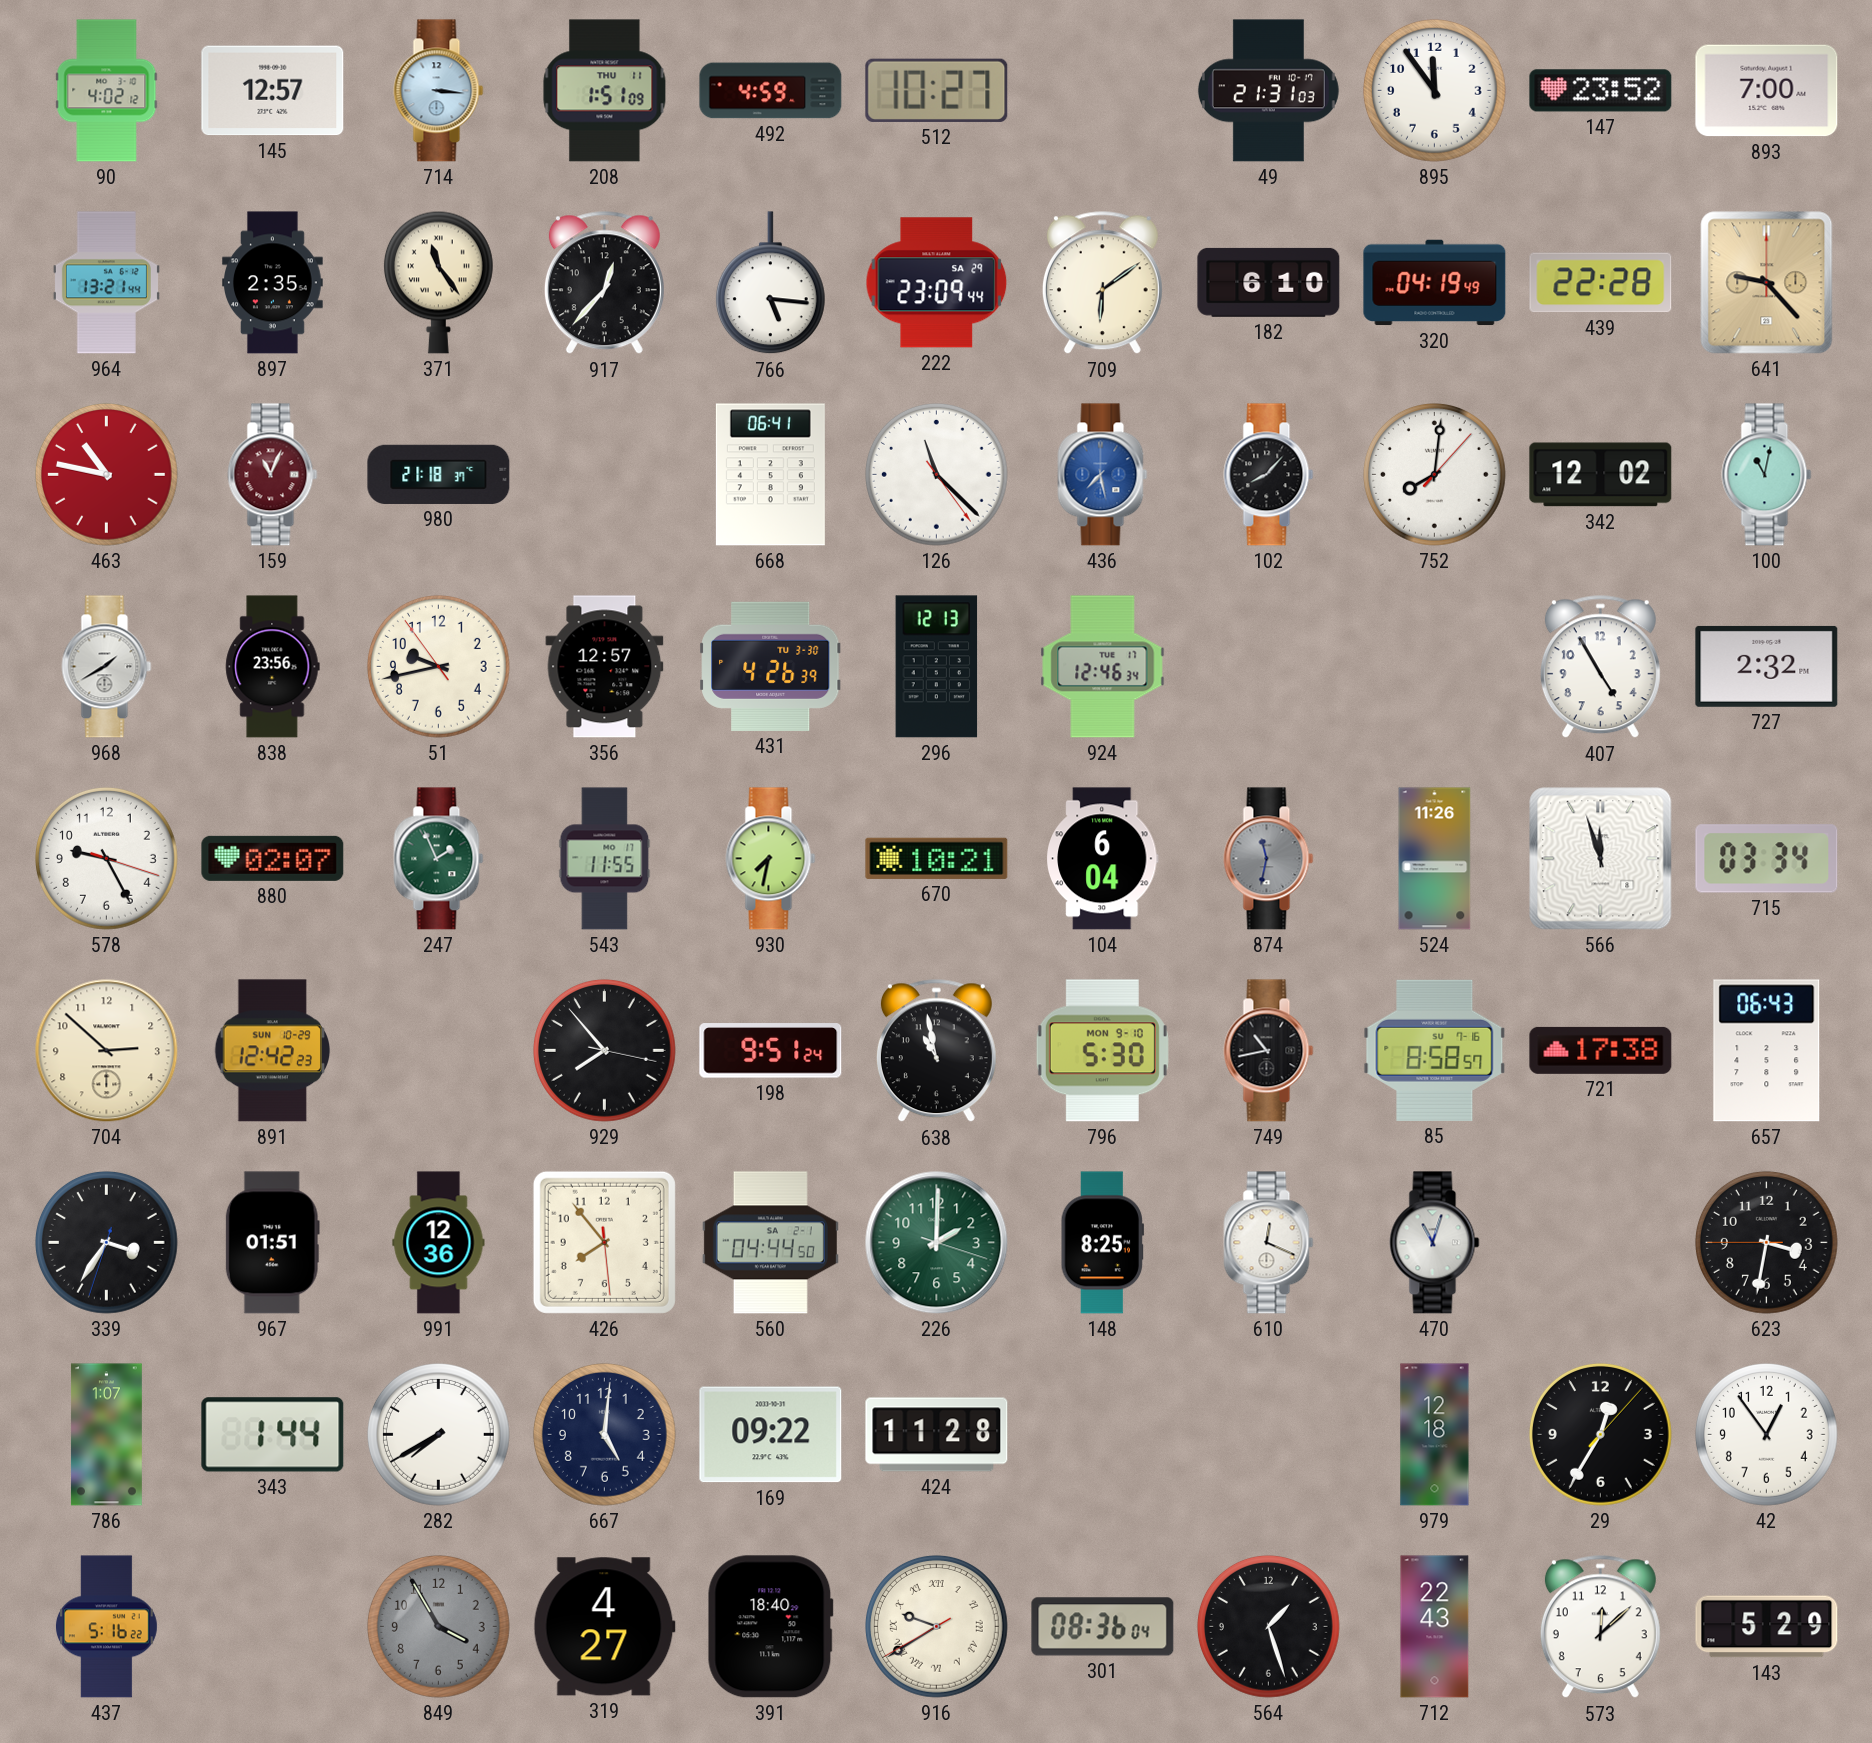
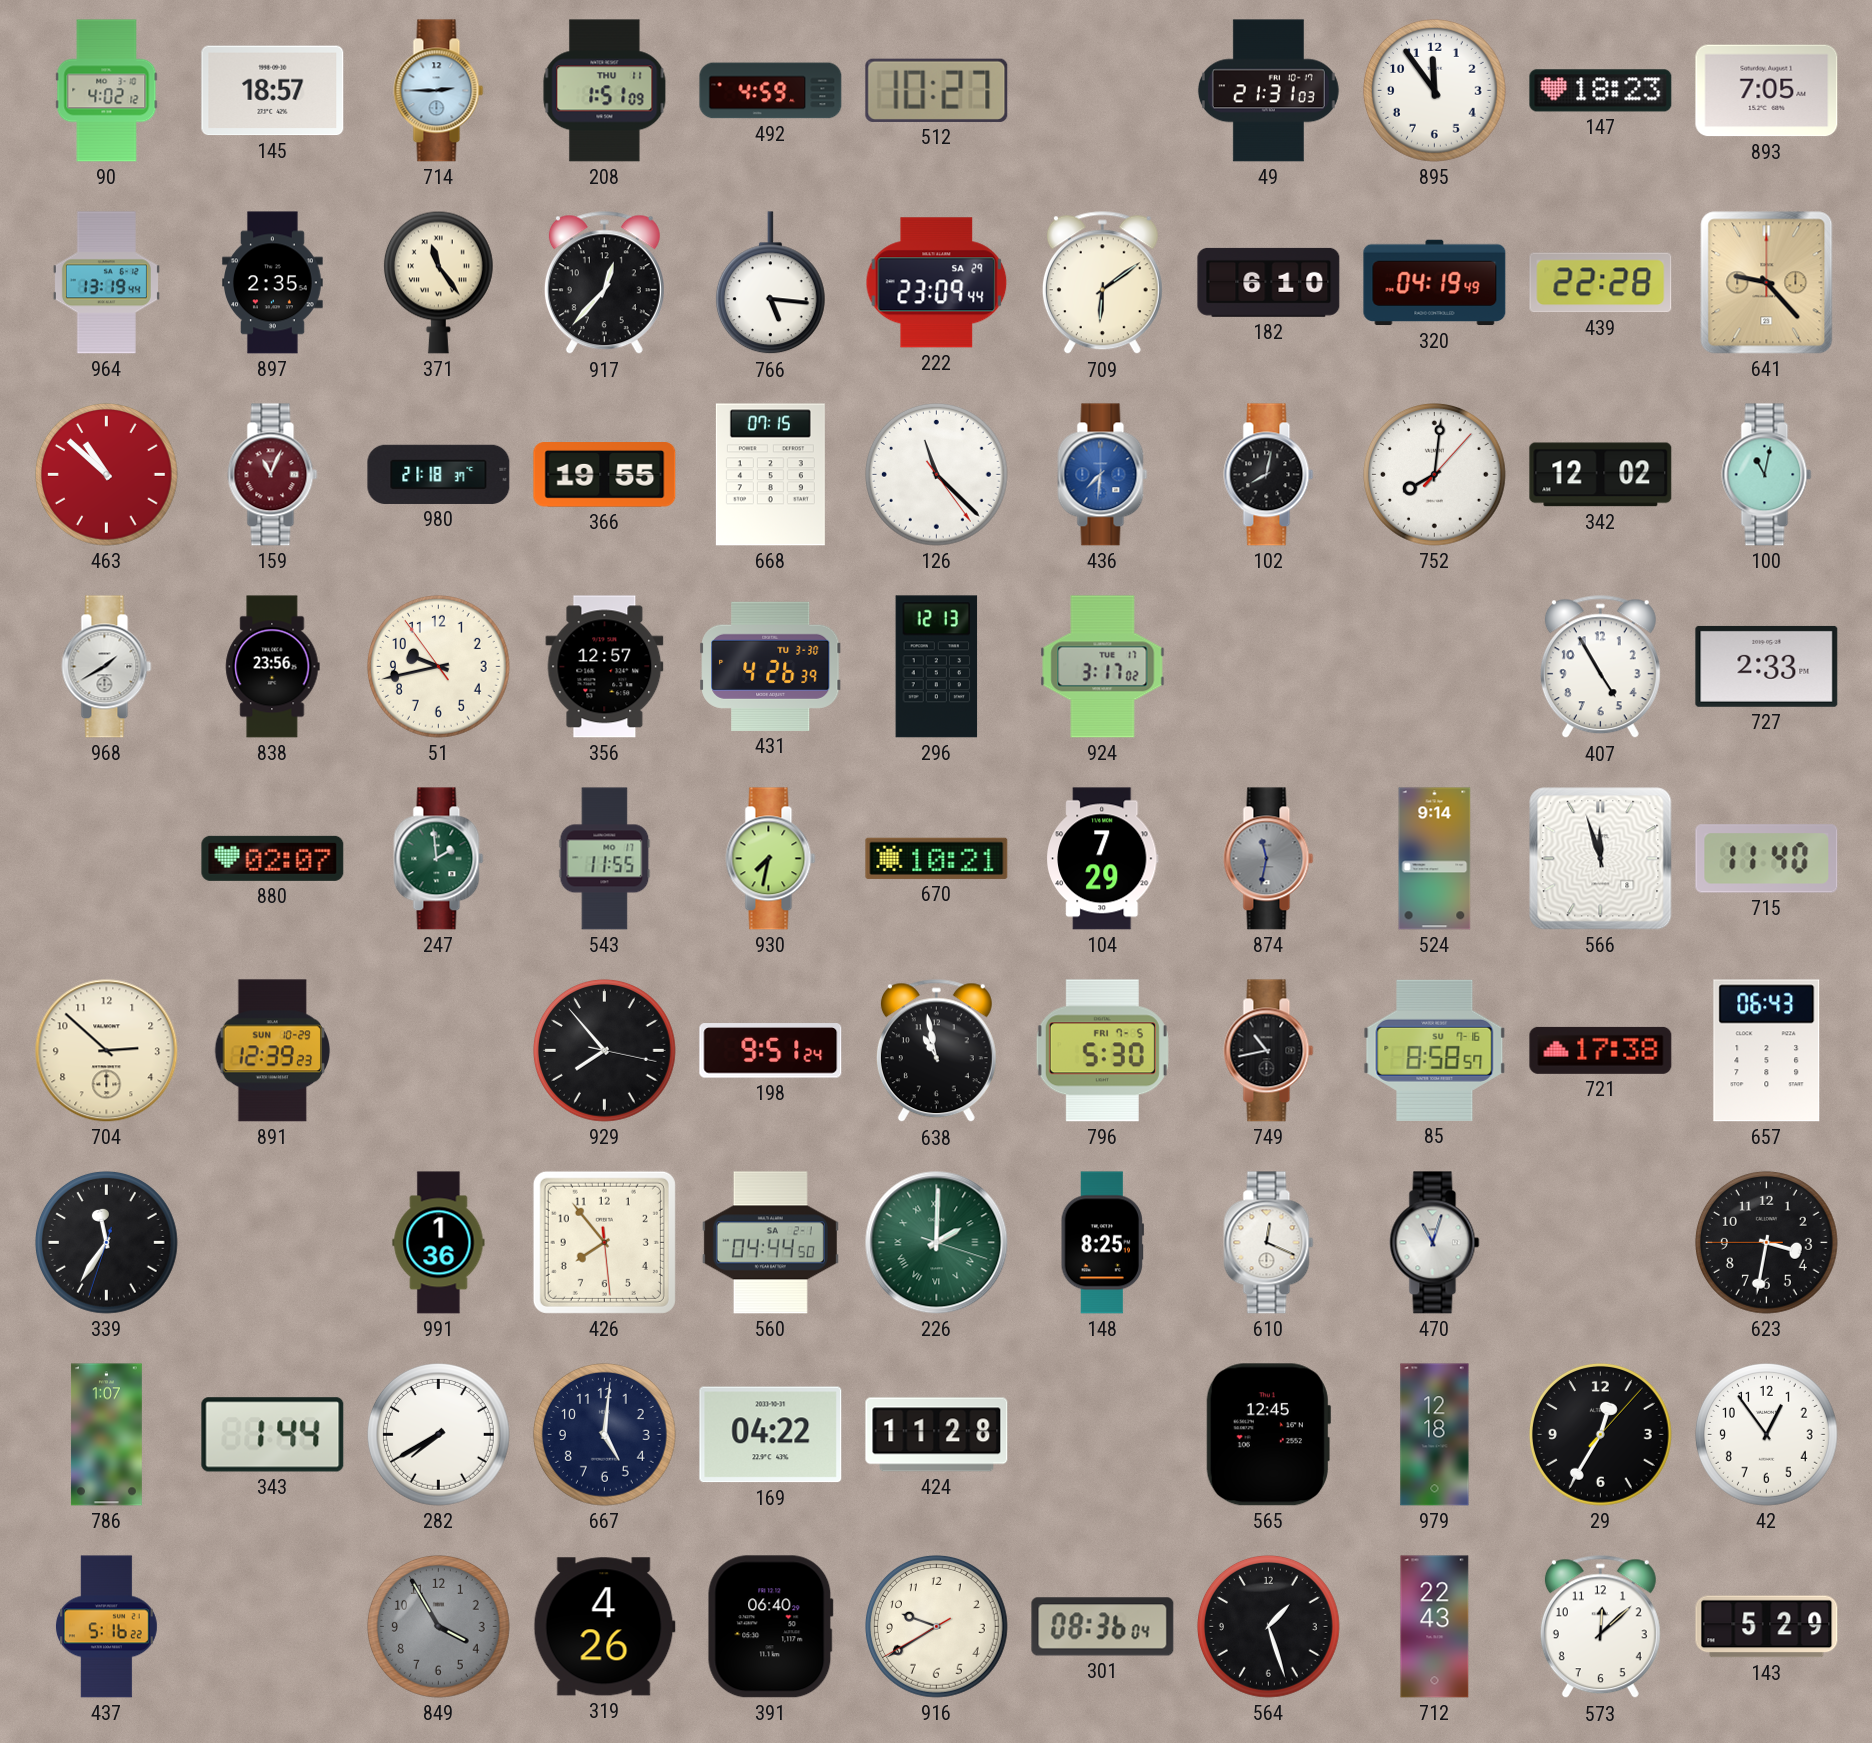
145: 12:57 -> 18:57
714: 3:16 -> 2:45
147: 23:52 -> 18:23
893: 7:00 -> 7:05
964: 13:21 -> 13:19
463: 10:47 -> 10:52
366: none -> 19:55
668: 06:41 -> 07:15
436: 7:28 -> 7:31
102: 8:07 -> 8:02
924: 12:46 -> 3:17
727: 2:32 -> 2:33
578: 9:25 -> none
247: 1:56 -> 1:59
104: 6:04 -> 7:29
524: 11:26 -> 9:14
715: 03:34 -> 11:40
891: 12:42 -> 12:39
796 date: MON 9-10 -> FRI 7-5
339: 3:35 -> 11:35
967: 01:51 -> none
991: 12:36 -> 1:36
226 numerals: Arabic -> Roman
169: 09:22 -> 04:22
565: none -> 12:45
319: 4:27 -> 4:26
391: 18:40 -> 06:40
916 numerals: Roman -> Arabic
